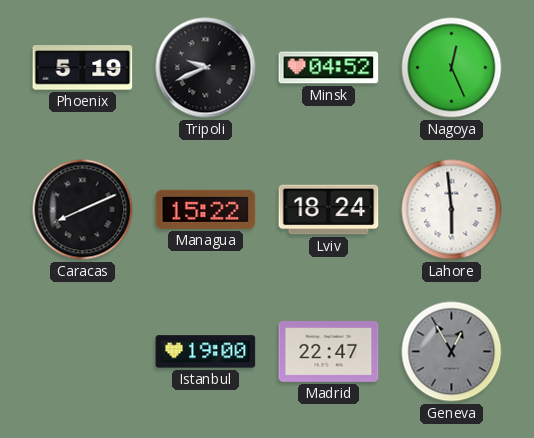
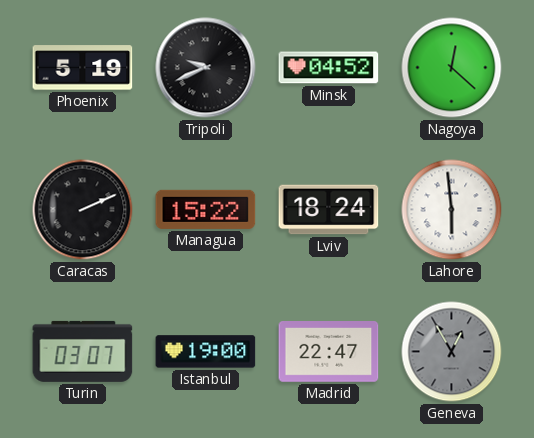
Nagoya: 12:26 -> 12:22
Caracas: 8:11 -> 2:11
Turin: none -> 03:07
